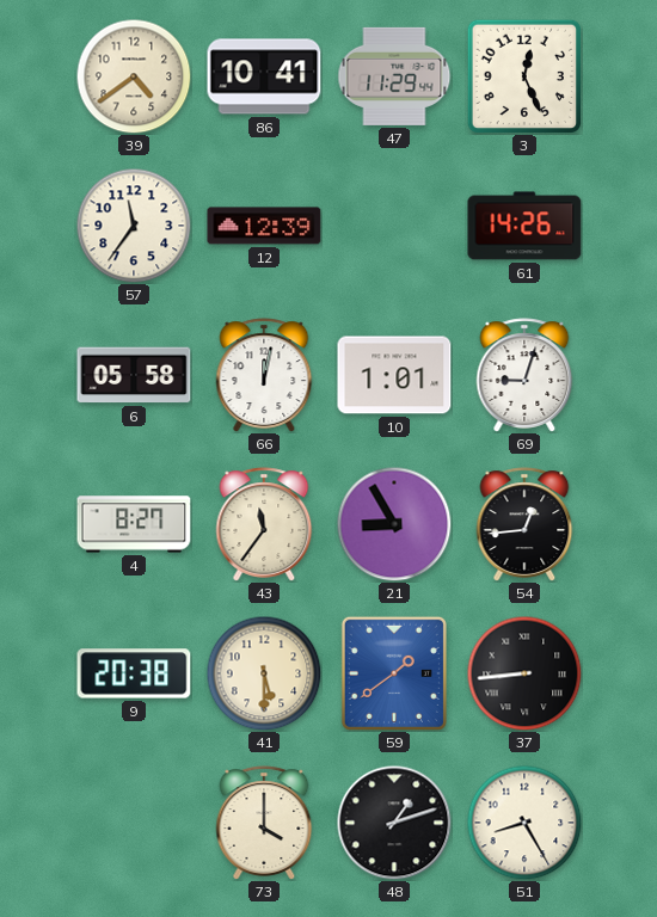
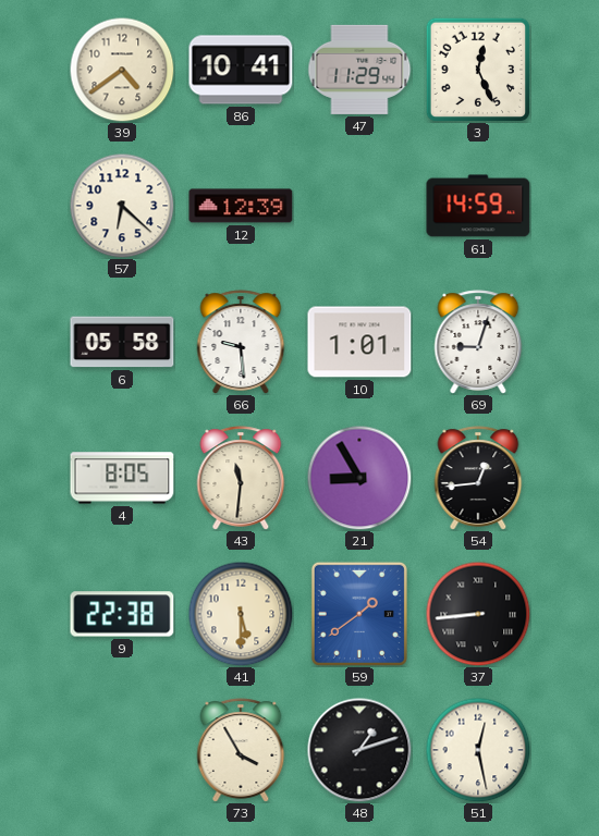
57: 11:36 -> 6:22
61: 14:26 -> 14:59
66: 12:02 -> 9:29
4: 8:27 -> 8:05
43: 11:36 -> 11:31
9: 20:38 -> 22:38
73: 4:00 -> 3:55
51: 8:25 -> 12:28
